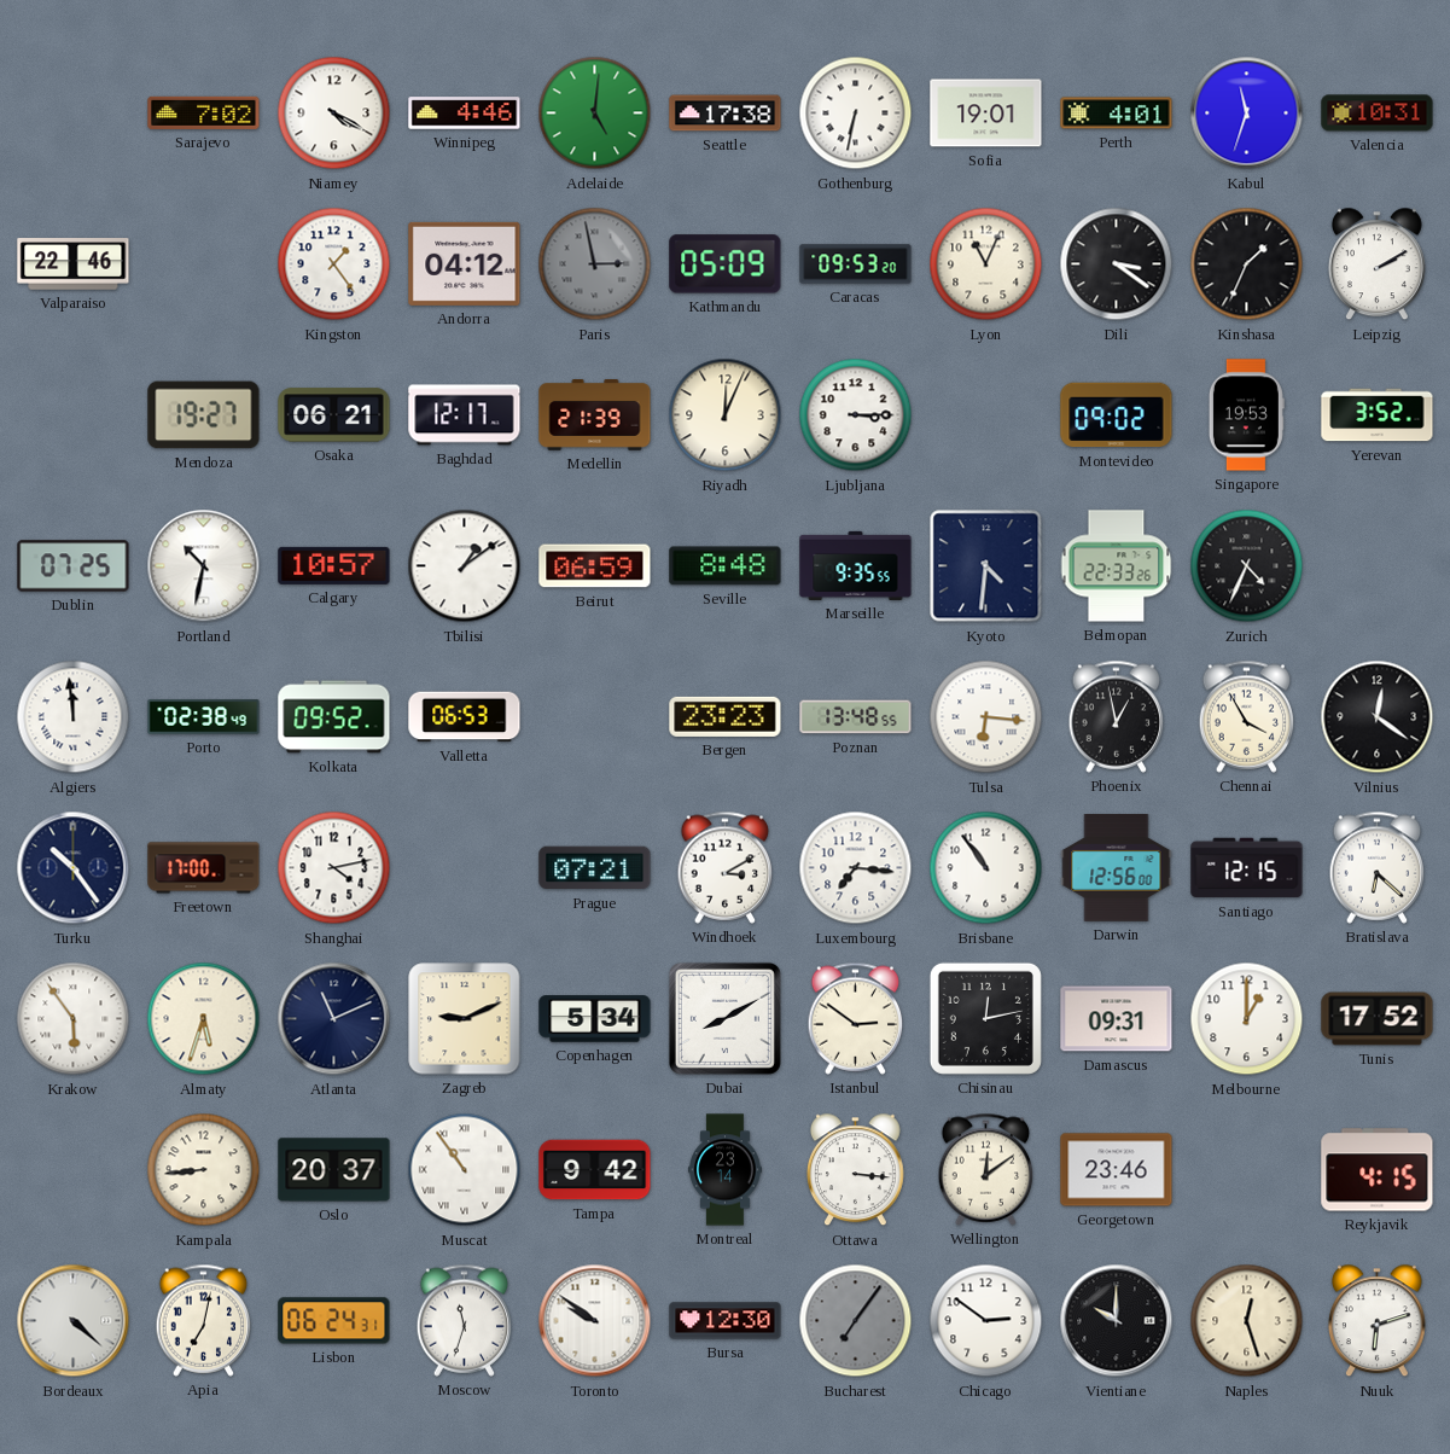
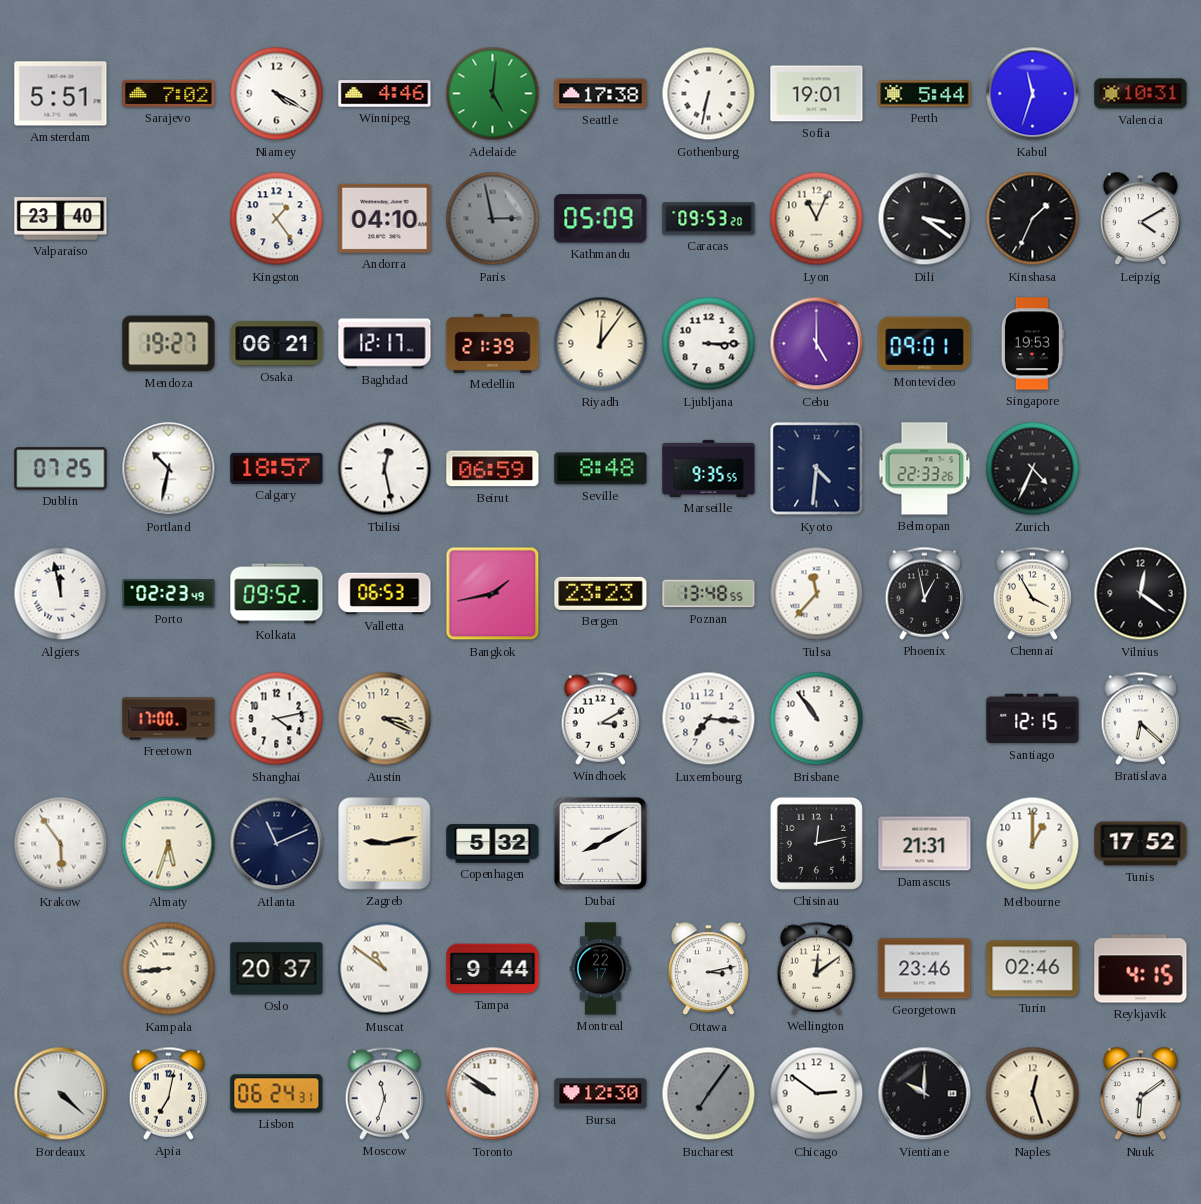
Amsterdam: none -> 5:51
Perth: 4:01 -> 5:44
Valparaiso: 22:46 -> 23:40
Andorra: 04:12 -> 04:10
Leipzig: 2:10 -> 4:10
Riyadh: 12:04 -> 12:06
Cebu: none -> 5:00
Montevideo: 09:02 -> 09:01
Yerevan: 3:52 -> none
Calgary: 10:57 -> 18:57
Tbilisi: 1:09 -> 12:28
Algiers: 11:59 -> 11:58
Porto: 02:38 -> 02:23
Bangkok: none -> 1:43
Tulsa: 6:16 -> 11:37
Turku: 10:24 -> none
Austin: none -> 3:19
Prague: 07:21 -> none
Darwin: 12:56 -> none
Zagreb: 9:11 -> 9:13
Copenhagen: 5:34 -> 5:32
Istanbul: 2:51 -> none
Damascus: 09:31 -> 21:31
Muscat: 10:54 -> 10:51
Tampa: 9:42 -> 9:44
Montreal: 23:14 -> 22:17
Ottawa: 3:16 -> 3:13
Turin: none -> 02:46
Nuuk: 6:12 -> 6:09
